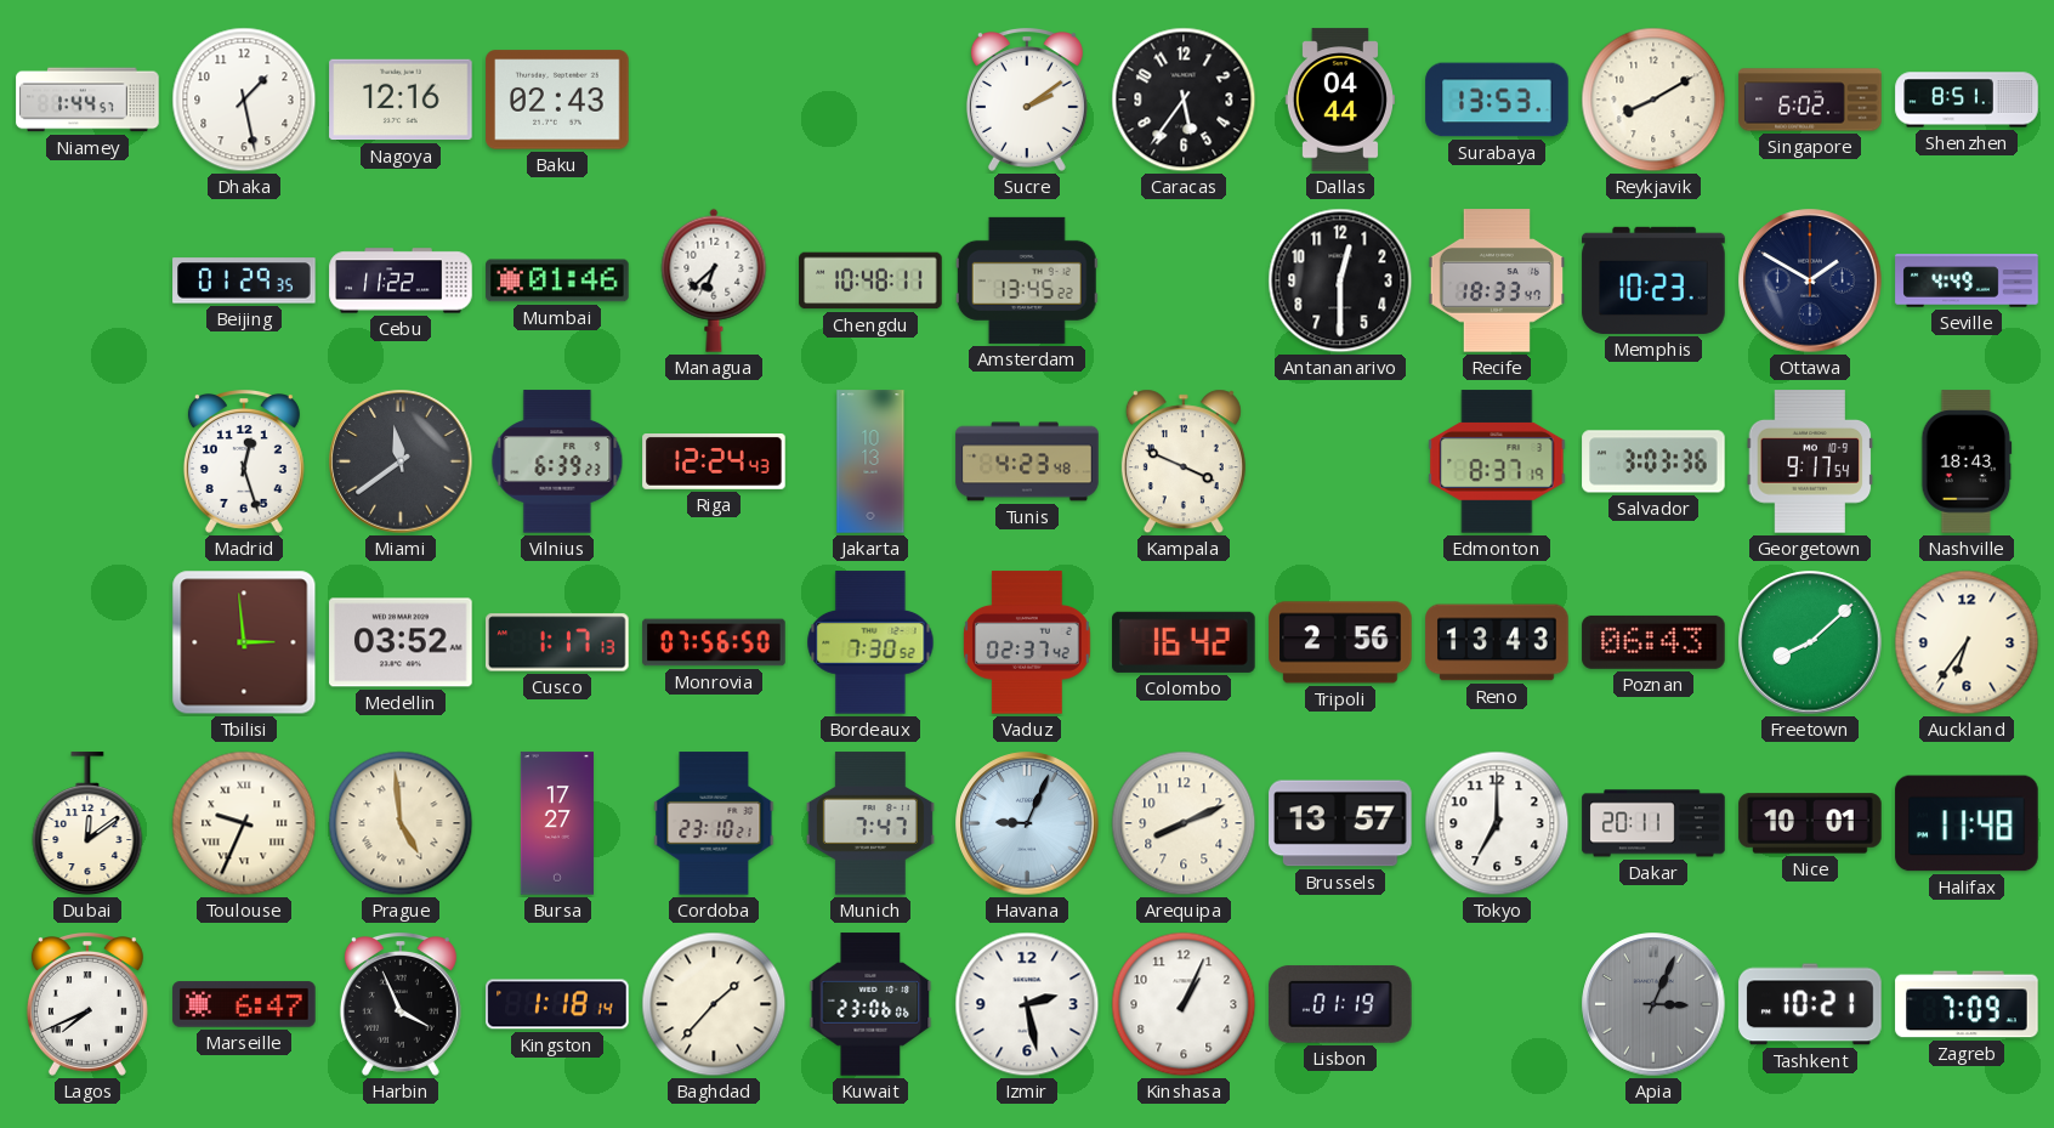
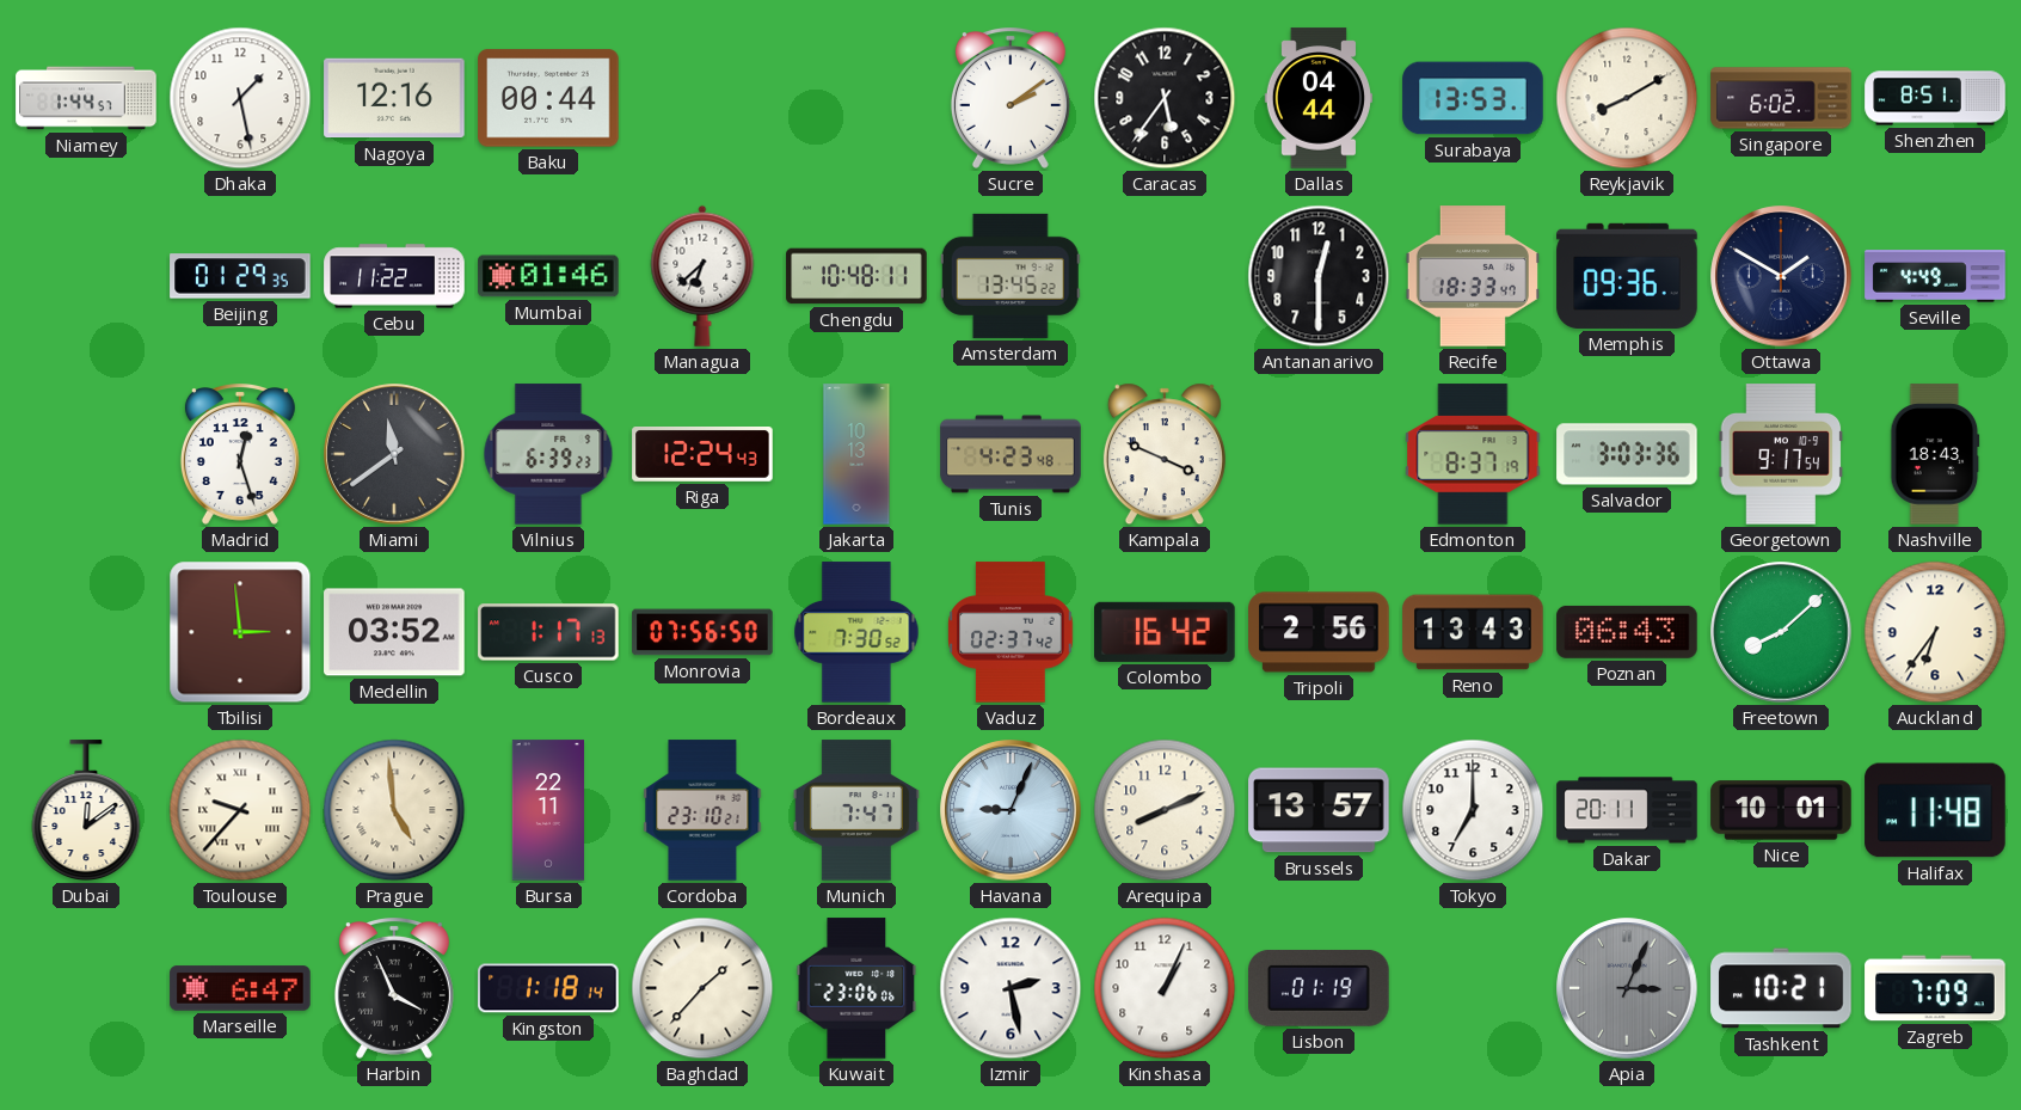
Baku: 02:43 -> 00:44
Memphis: 10:23 -> 09:36
Toulouse: 9:34 -> 9:37
Bursa: 17:27 -> 22:11
Lagos: 7:41 -> none
